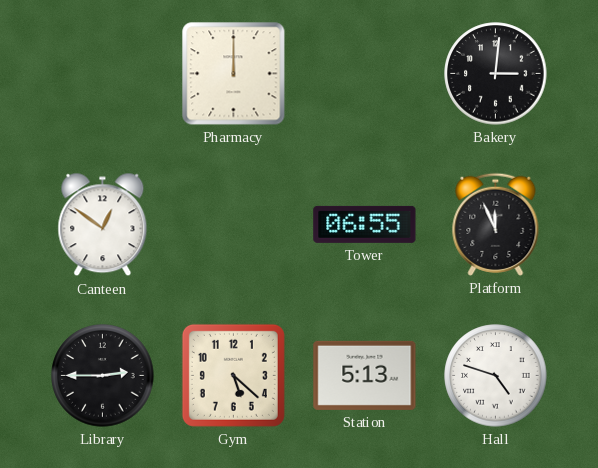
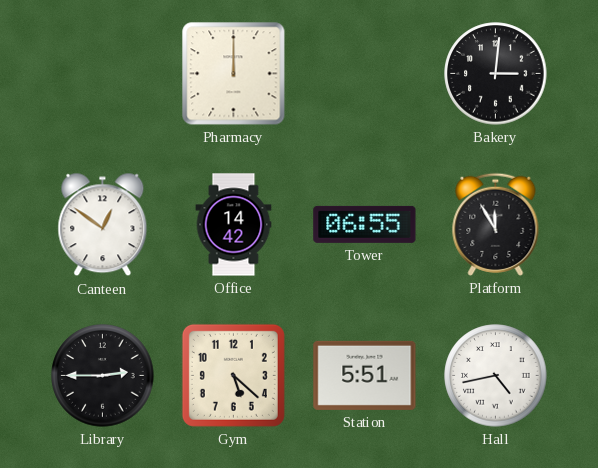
Office: none -> 14:42
Platform: 11:56 -> 11:55
Station: 5:13 -> 5:51
Hall: 4:48 -> 4:43
